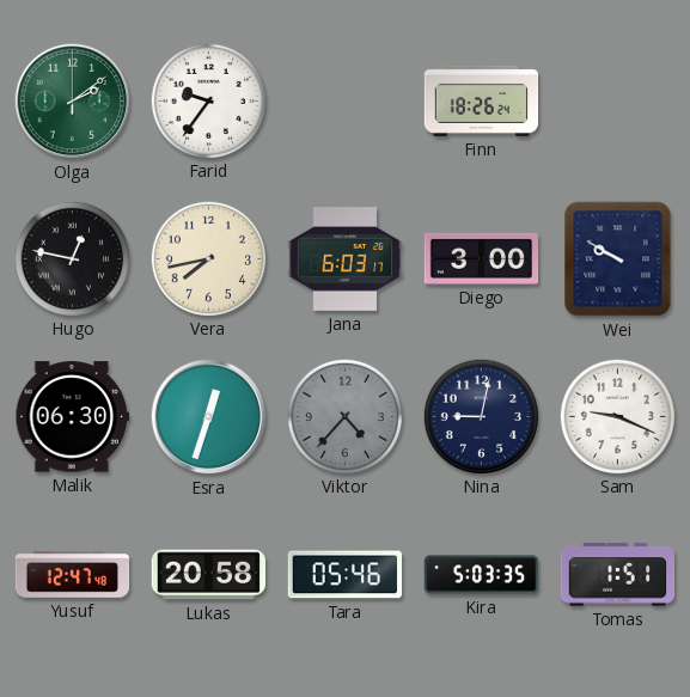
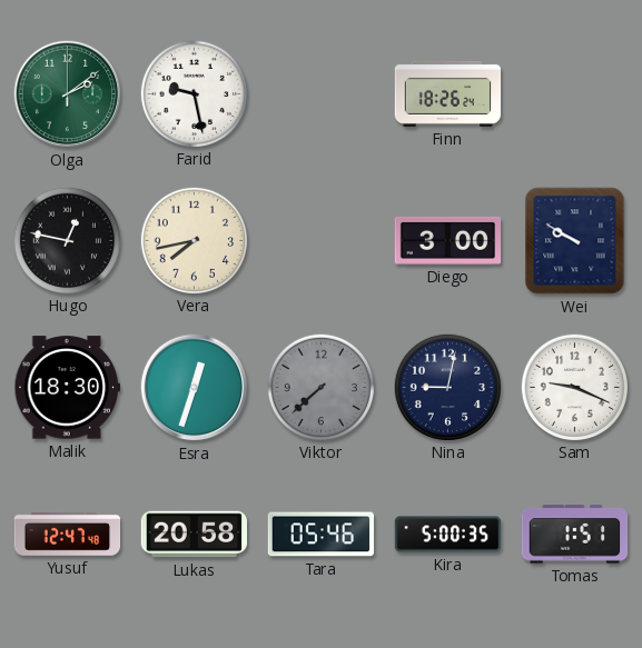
Farid: 9:36 -> 9:28
Jana: 6:03 -> none
Malik: 06:30 -> 18:30
Viktor: 4:37 -> 7:38
Kira: 5:03 -> 5:00
